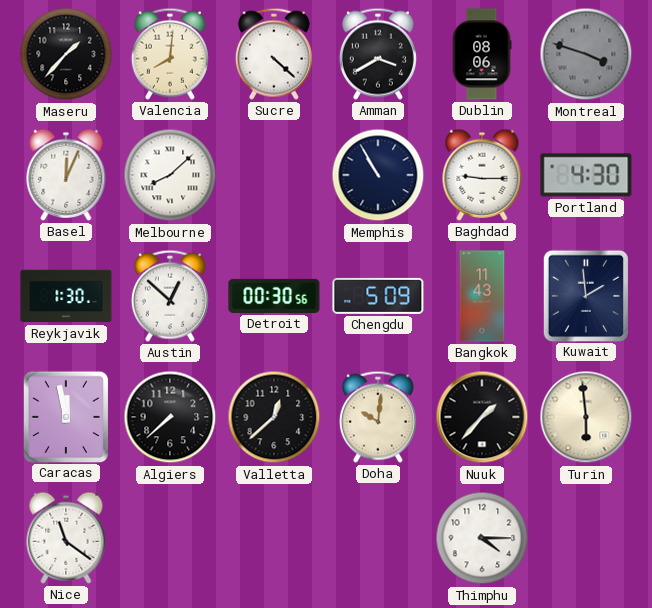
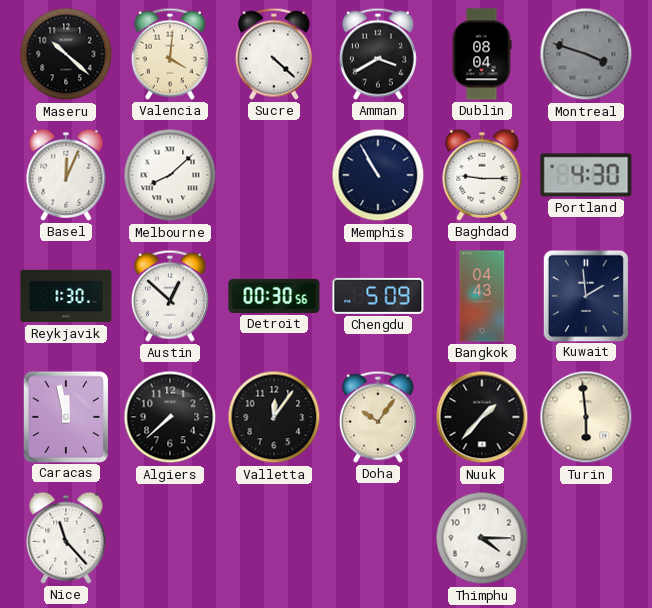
Maseru: 1:37 -> 10:22
Valencia: 8:01 -> 4:01
Dublin: 08:06 -> 08:04
Bangkok: 11:43 -> 04:43
Valletta: 12:38 -> 12:06
Doha: 10:01 -> 10:06
Nice: 11:21 -> 11:23
